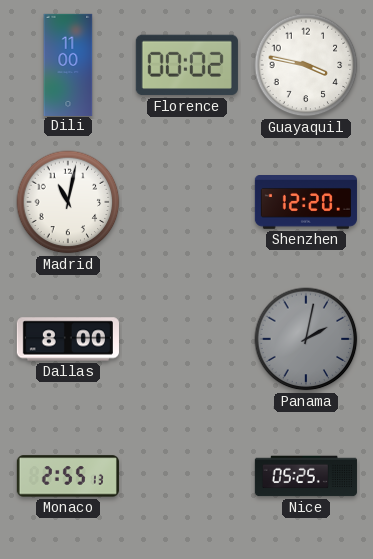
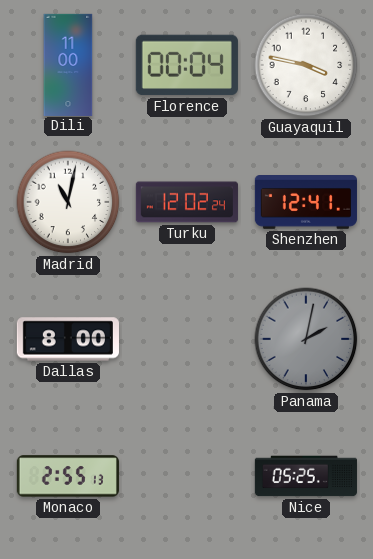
Florence: 00:02 -> 00:04
Turku: none -> 12:02
Shenzhen: 12:20 -> 12:41
